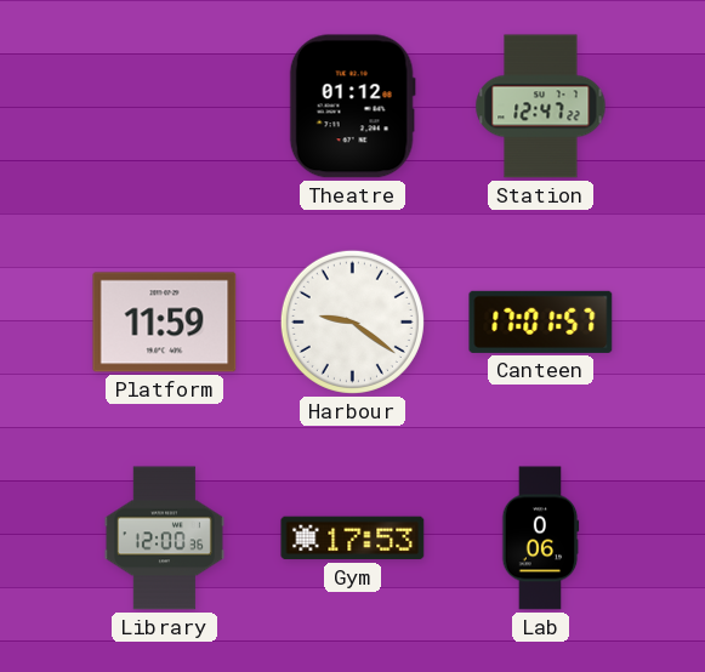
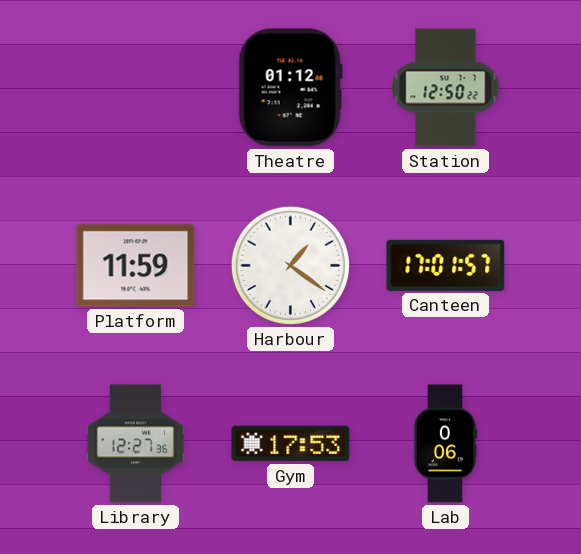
Station: 12:47 -> 12:50
Harbour: 9:21 -> 1:21
Library: 12:00 -> 12:27
